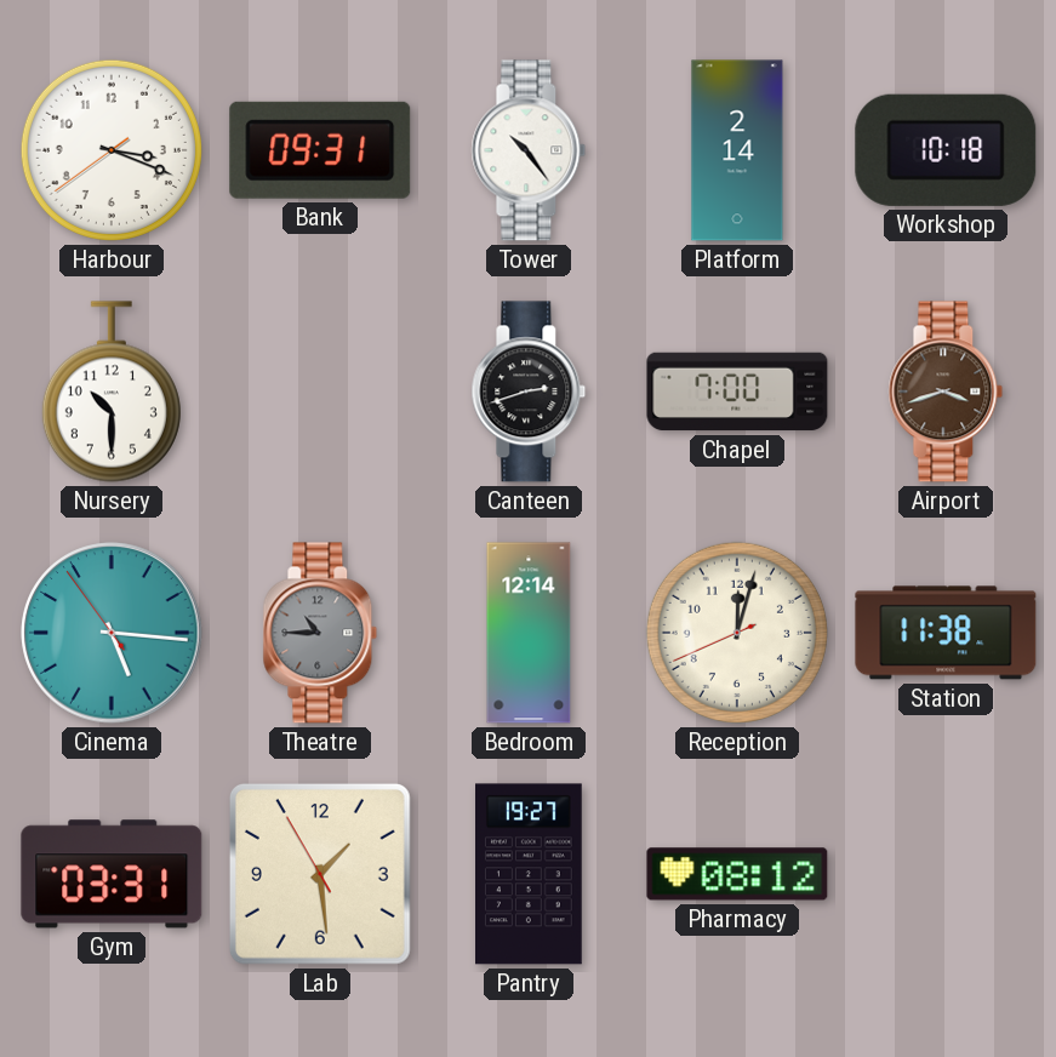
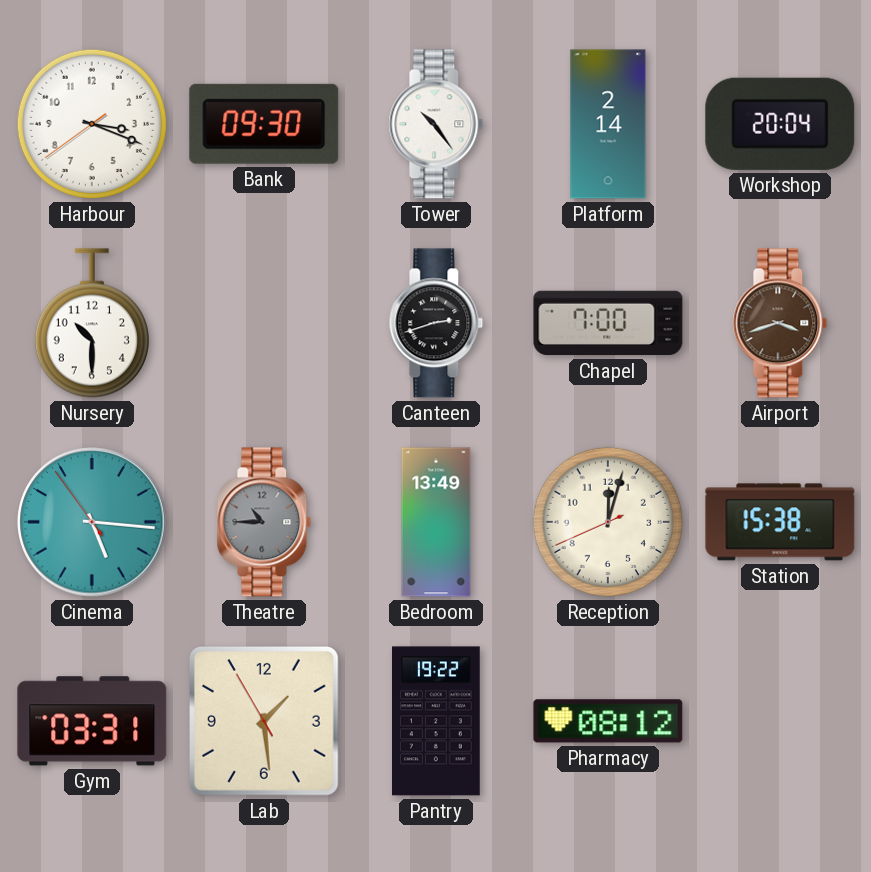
Bank: 09:31 -> 09:30
Workshop: 10:18 -> 20:04
Bedroom: 12:14 -> 13:49
Station: 11:38 -> 15:38
Pantry: 19:27 -> 19:22
